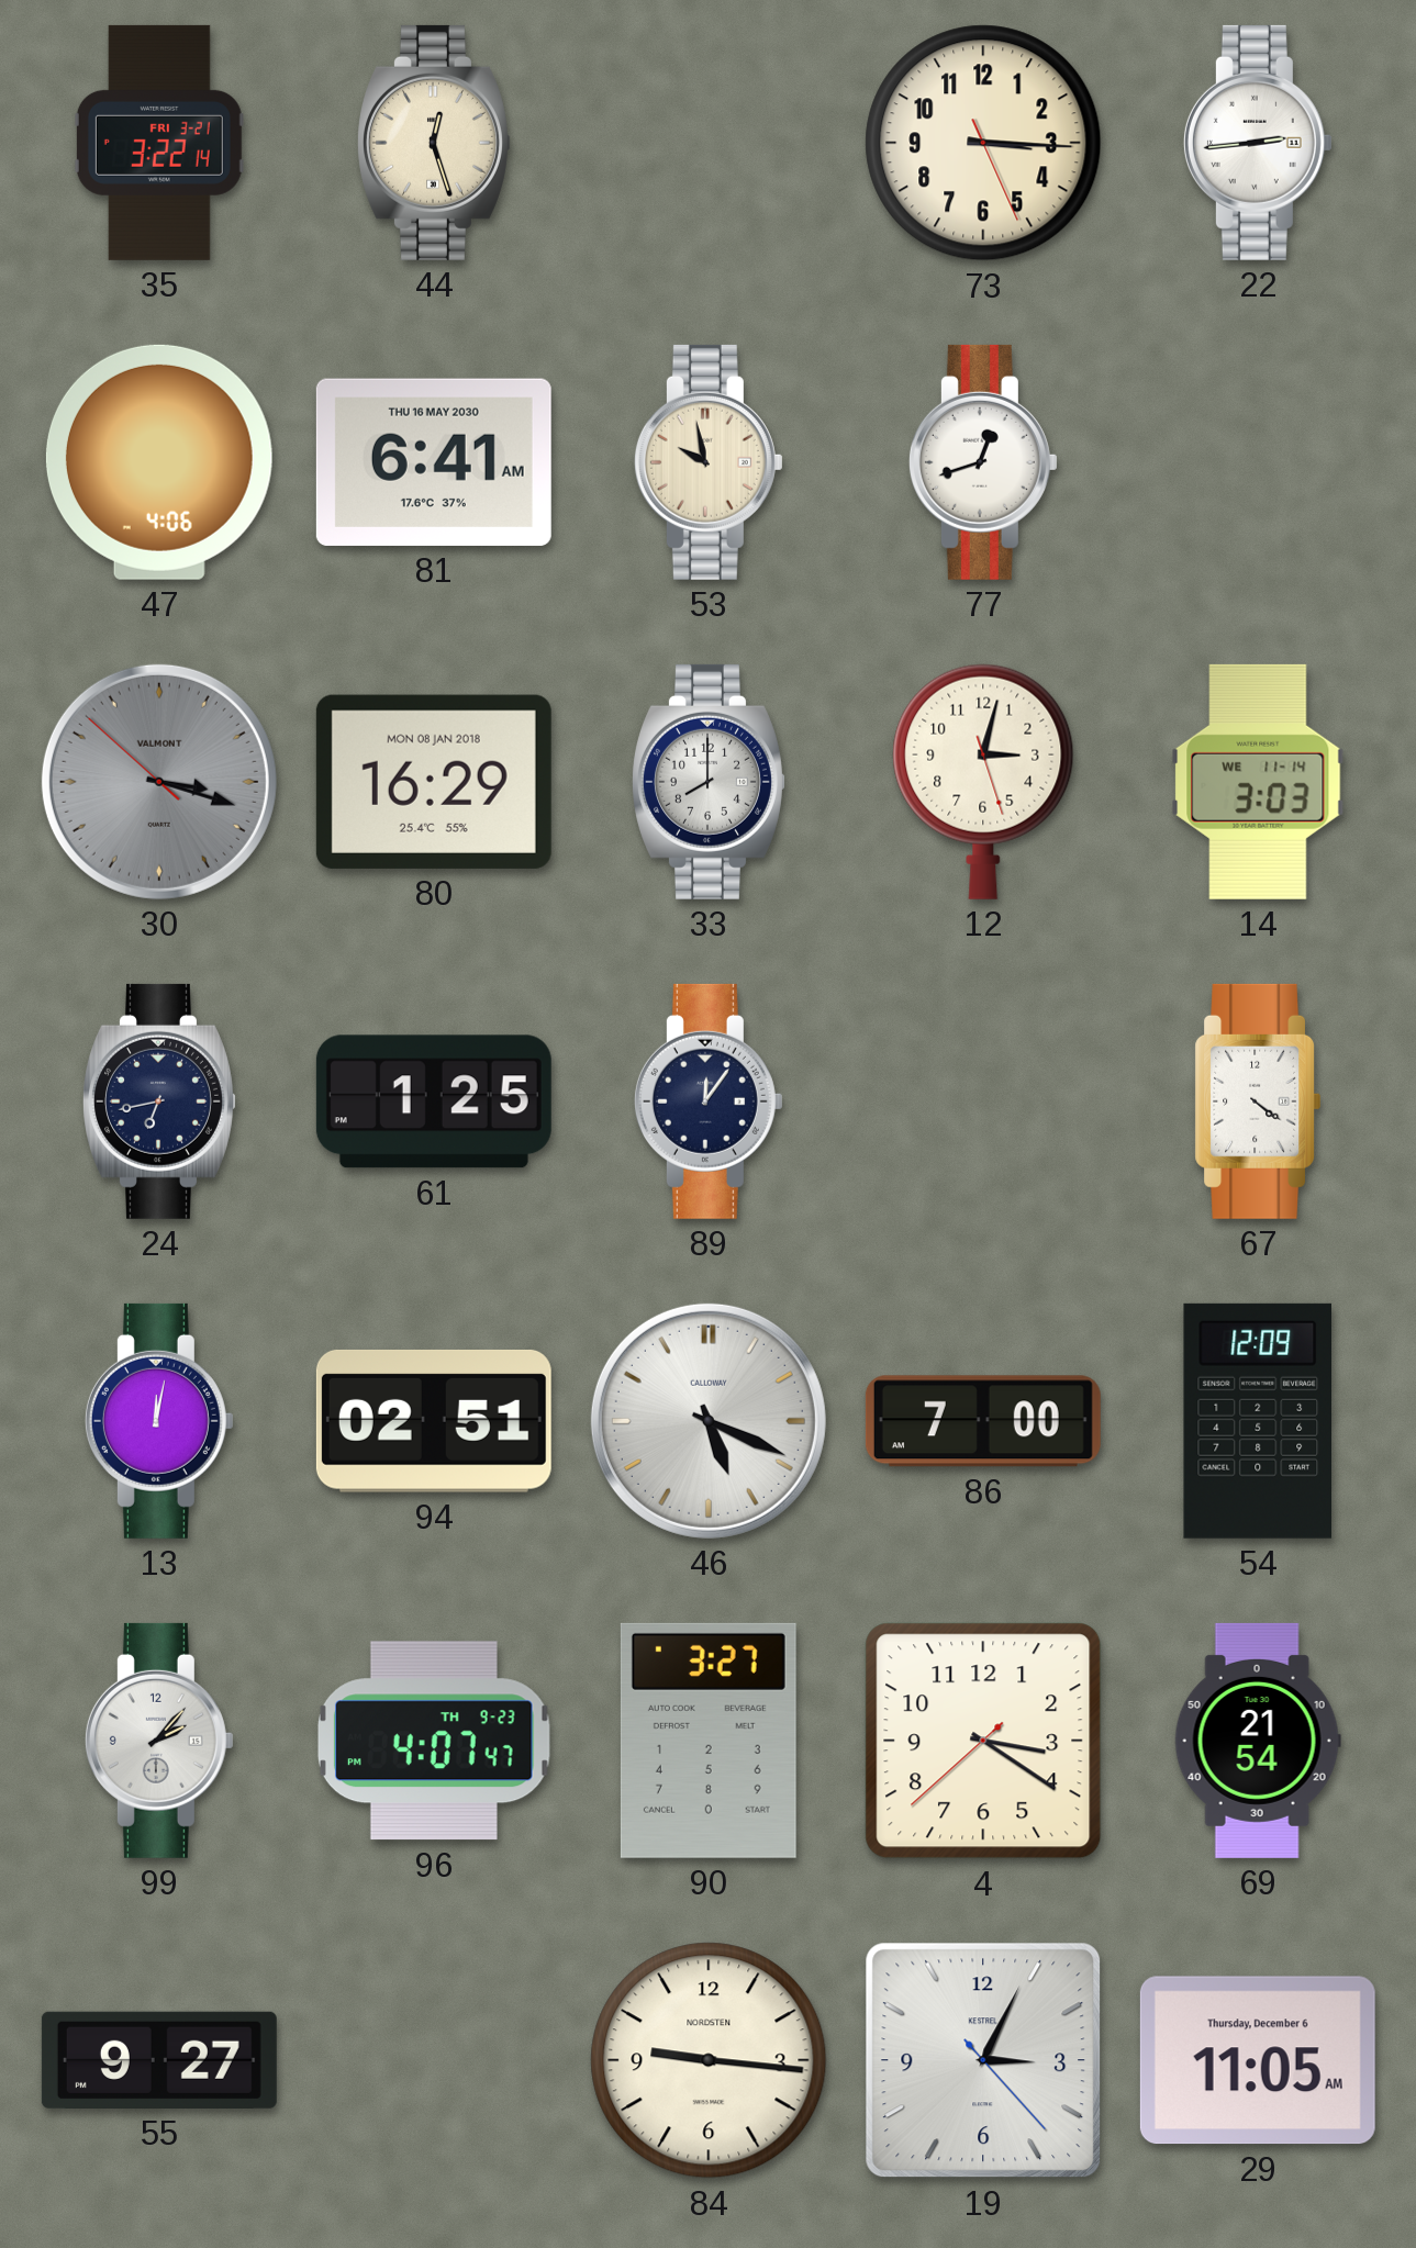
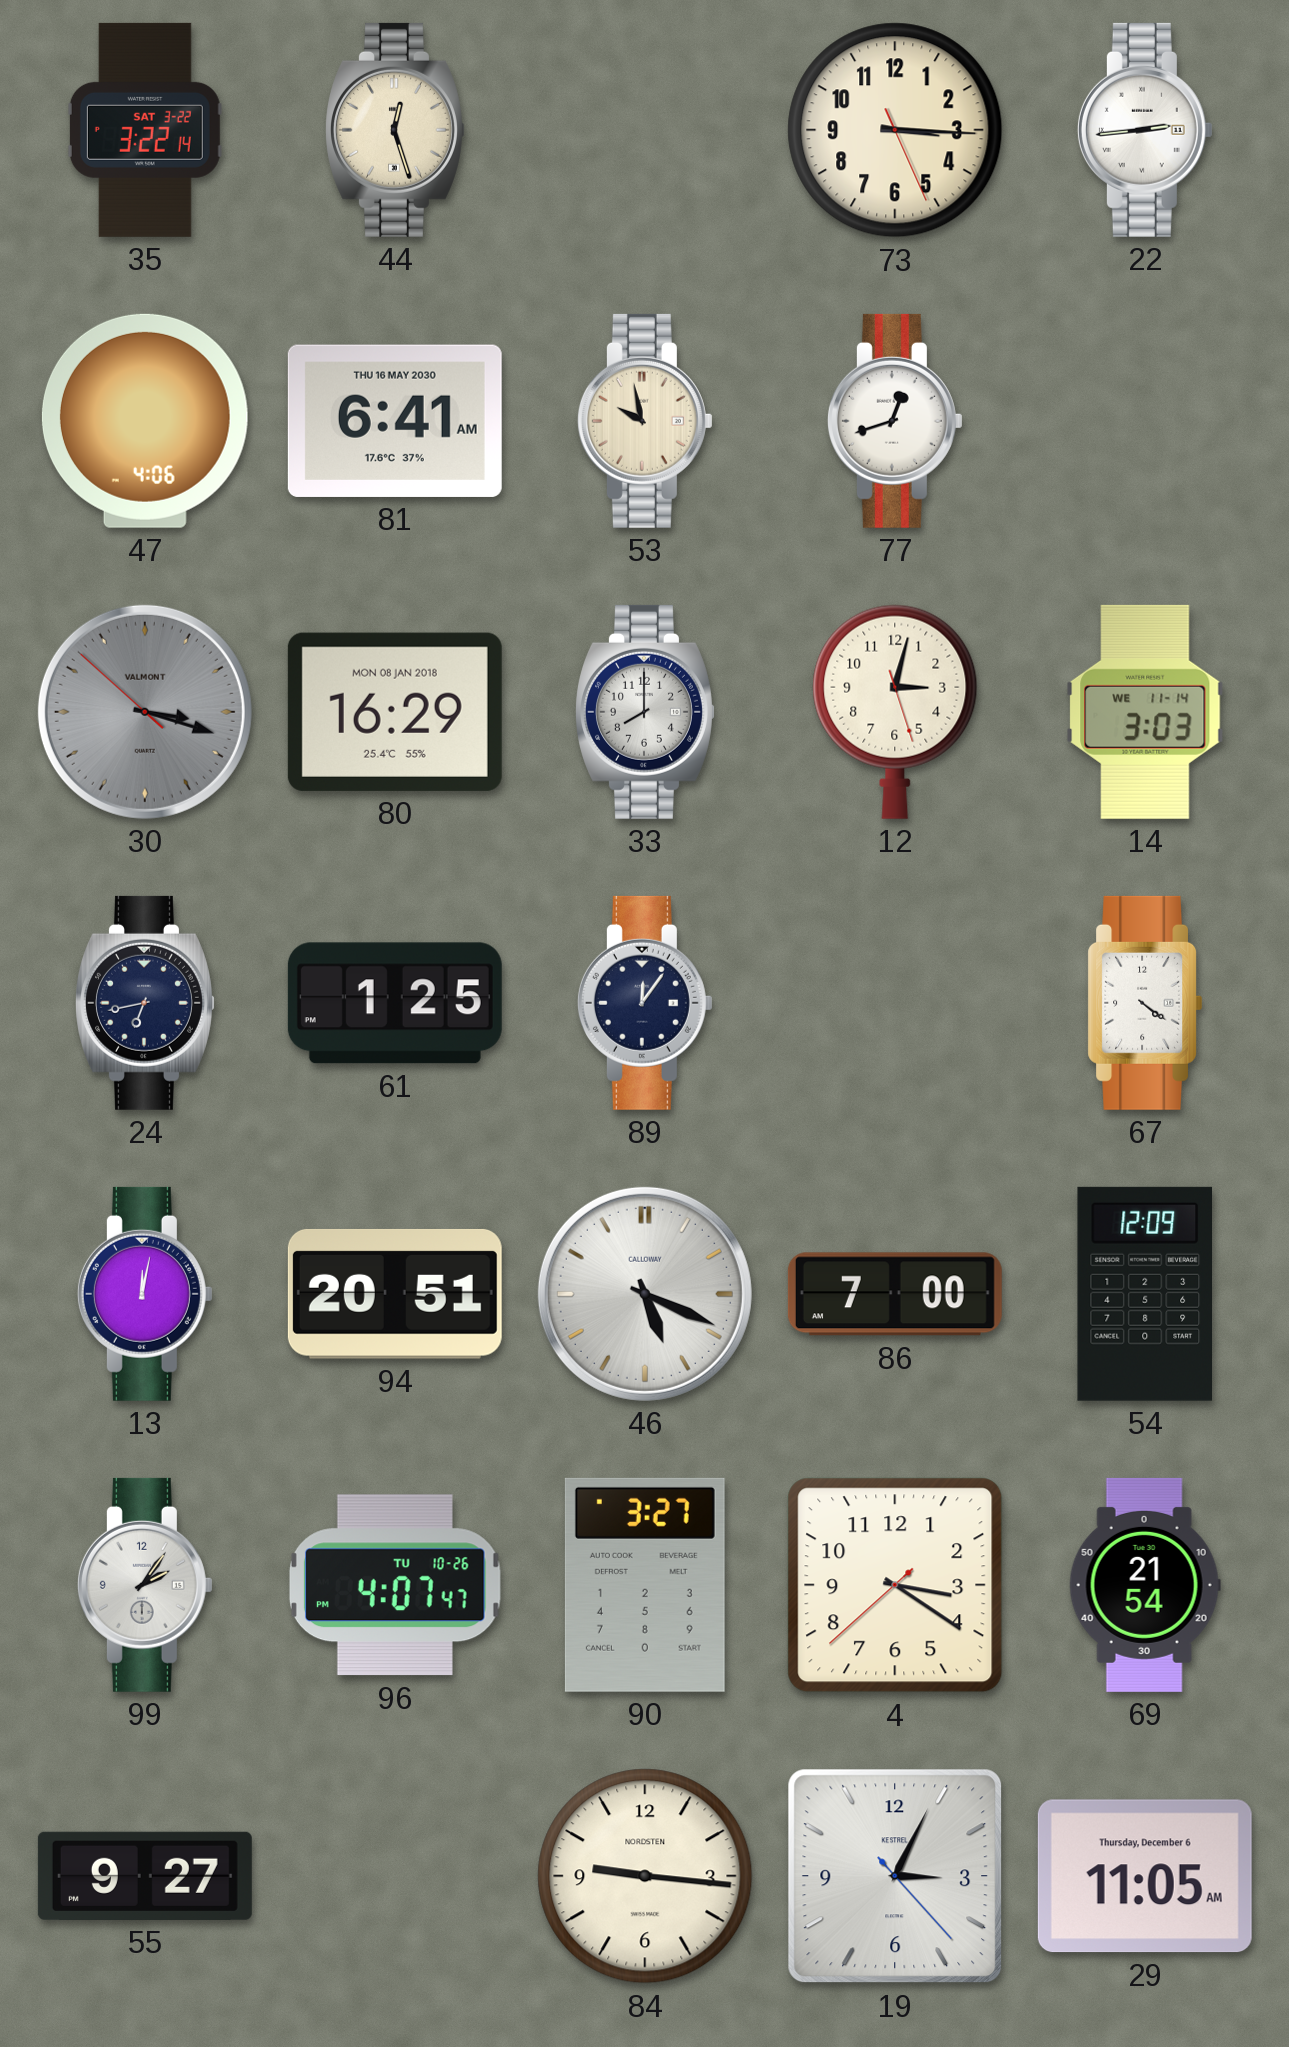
35 date: FRI 3-21 -> SAT 3-22
94: 02:51 -> 20:51
99: 2:07 -> 2:06
96 date: TH 9-23 -> TU 10-26
